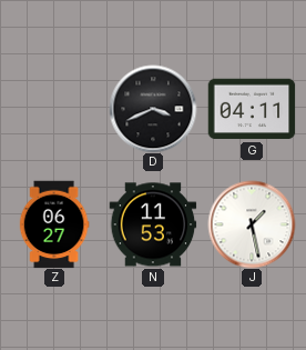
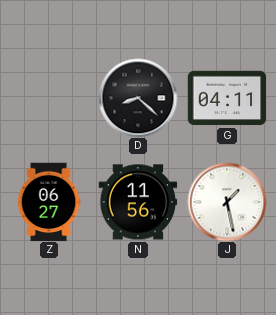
D: 3:41 -> 8:22
N: 11:53 -> 11:56
